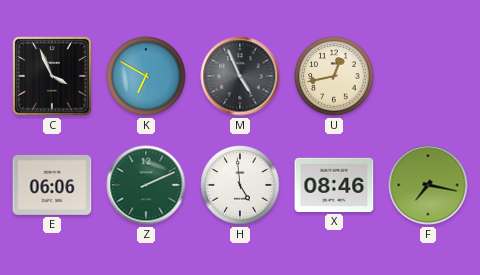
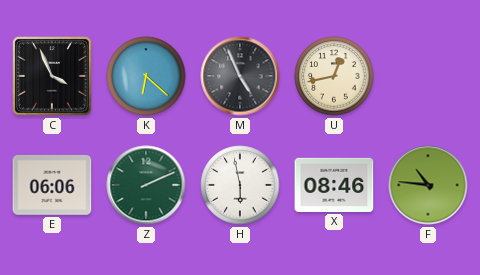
K: 6:50 -> 6:22
H: 4:59 -> 5:58
F: 7:17 -> 10:46
